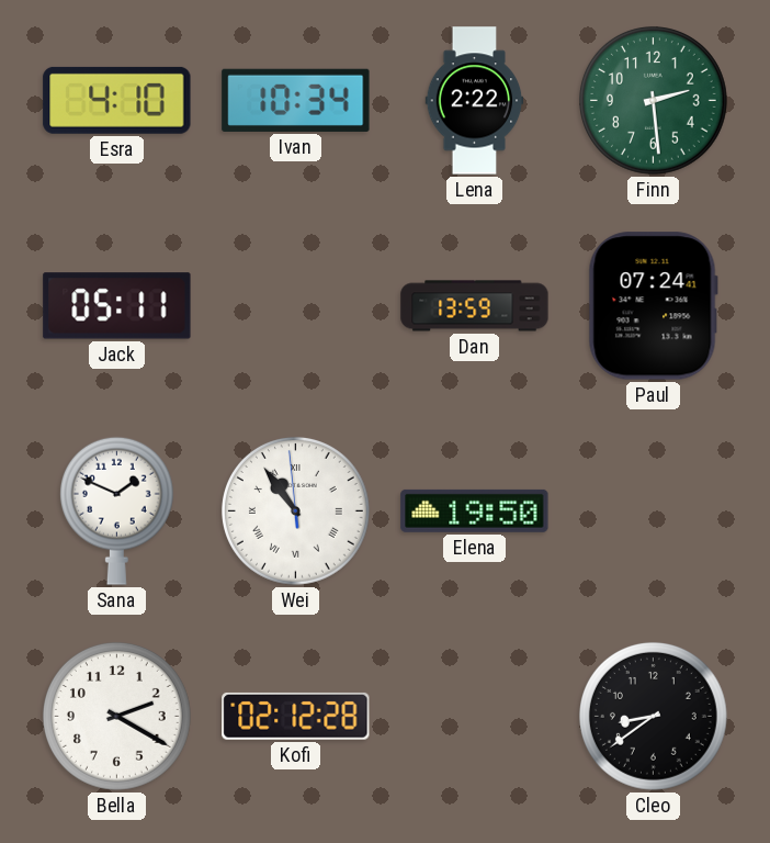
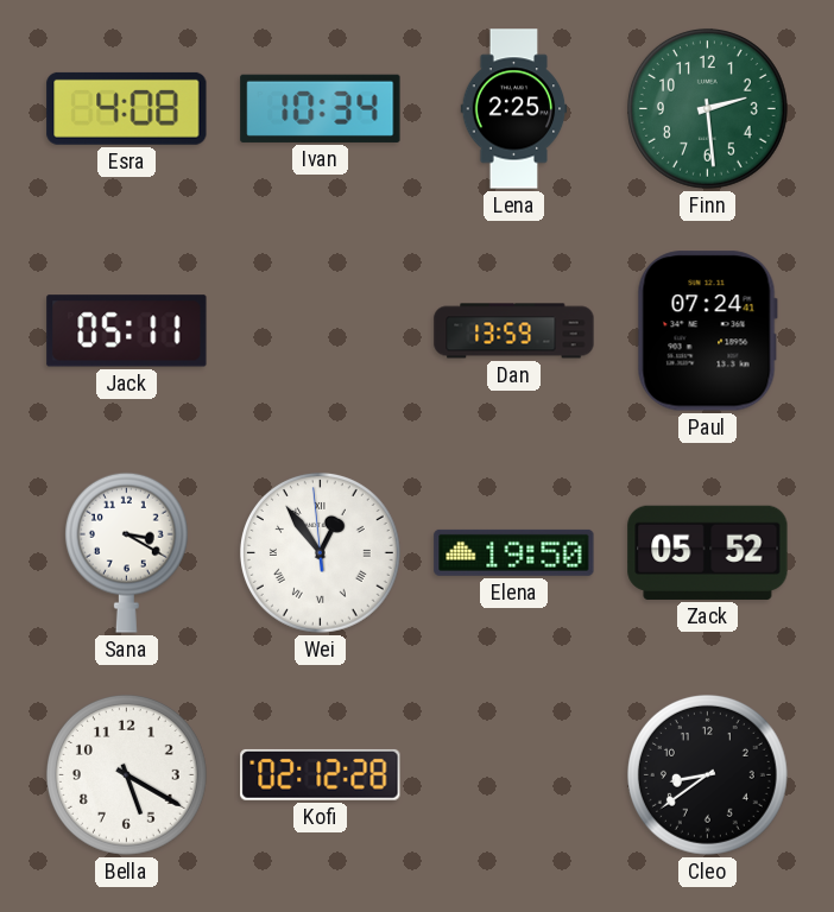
Esra: 4:10 -> 4:08
Lena: 2:22 -> 2:25
Sana: 1:49 -> 3:20
Wei: 10:53 -> 12:53
Zack: none -> 05:52
Bella: 2:20 -> 5:20
